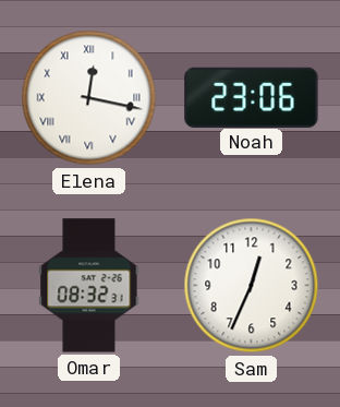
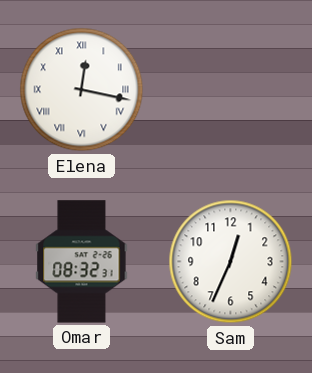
Noah: 23:06 -> none
